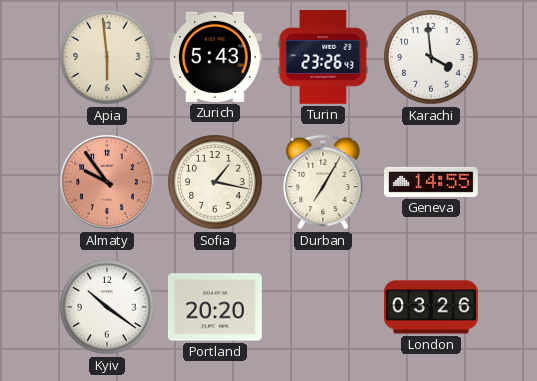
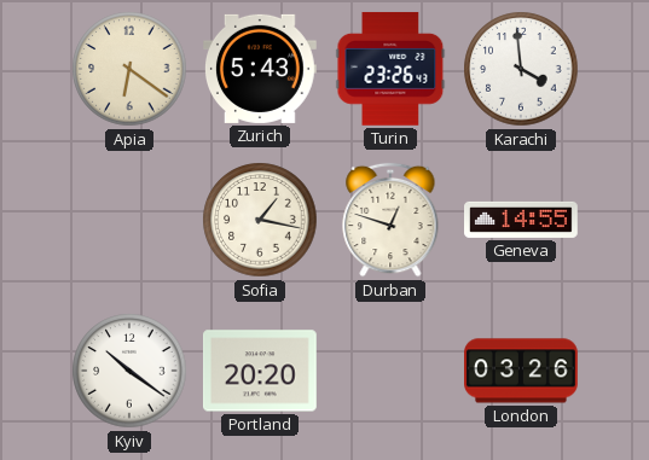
Apia: 5:59 -> 6:21
Almaty: 9:54 -> none
Durban: 7:05 -> 12:48
